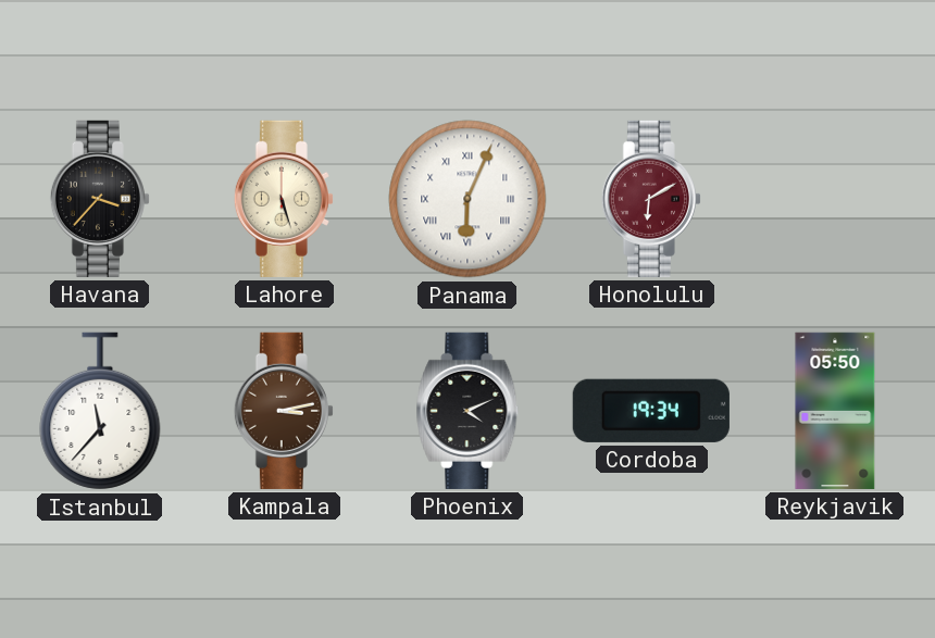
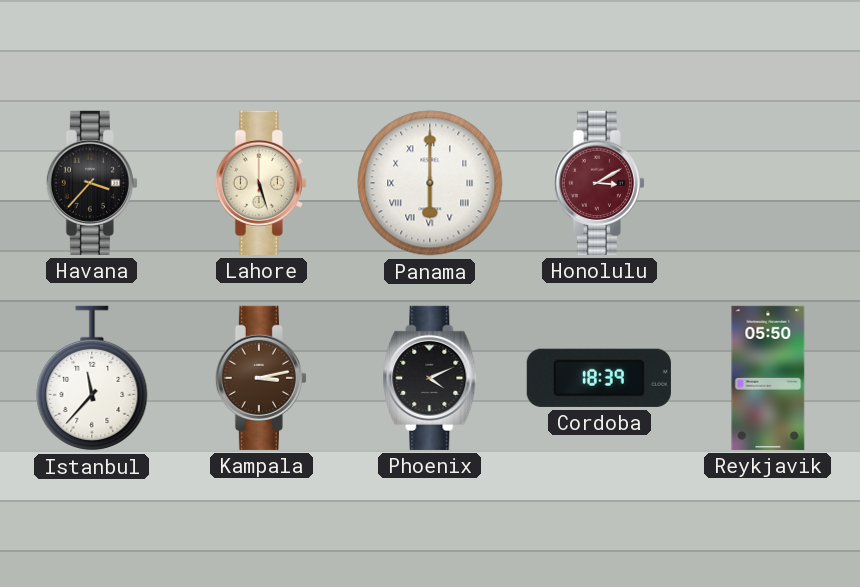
Panama: 6:04 -> 6:00
Honolulu: 6:10 -> 3:10
Cordoba: 19:34 -> 18:39
